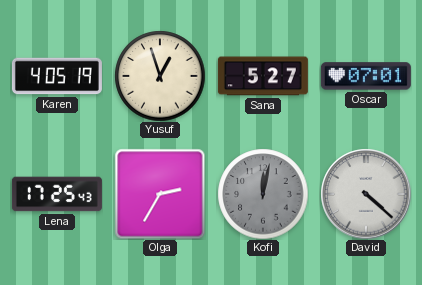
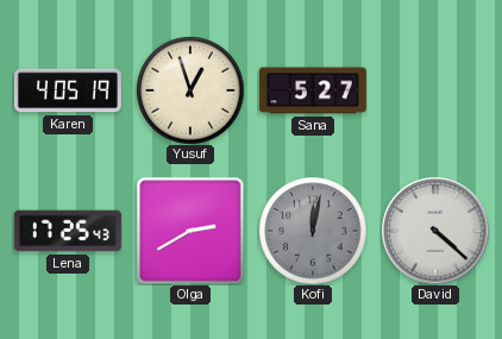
Oscar: 07:01 -> none
Olga: 2:35 -> 2:40
